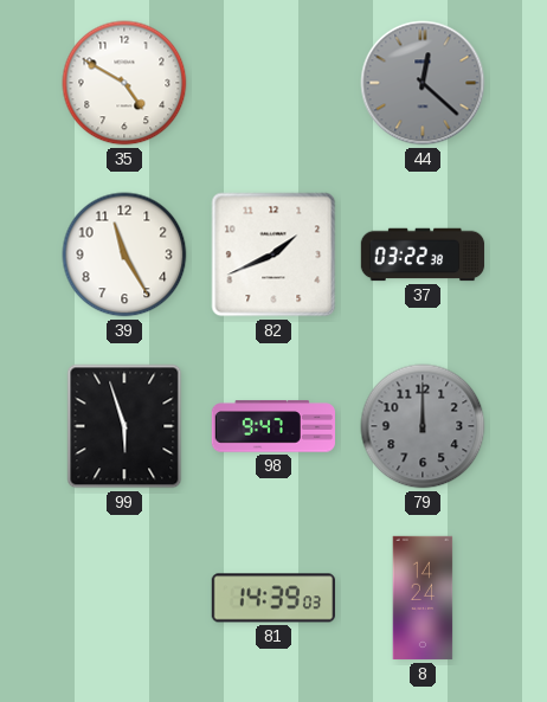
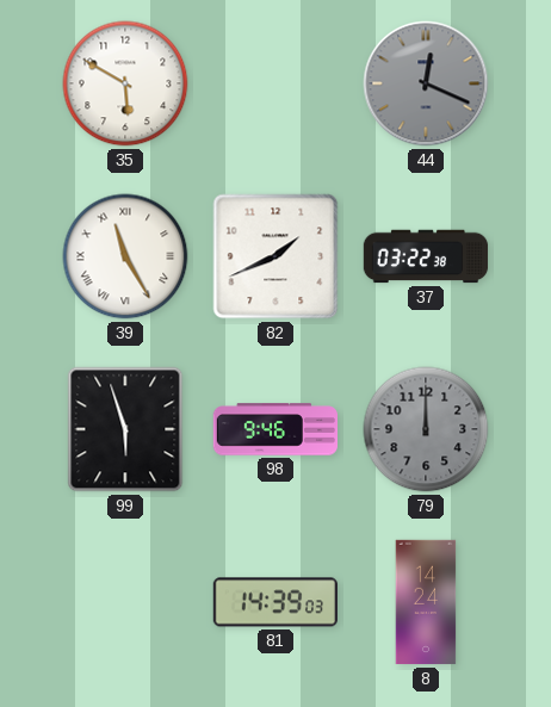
35: 4:50 -> 5:50
44: 12:22 -> 12:19
39 numerals: Arabic -> Roman
98: 9:47 -> 9:46
